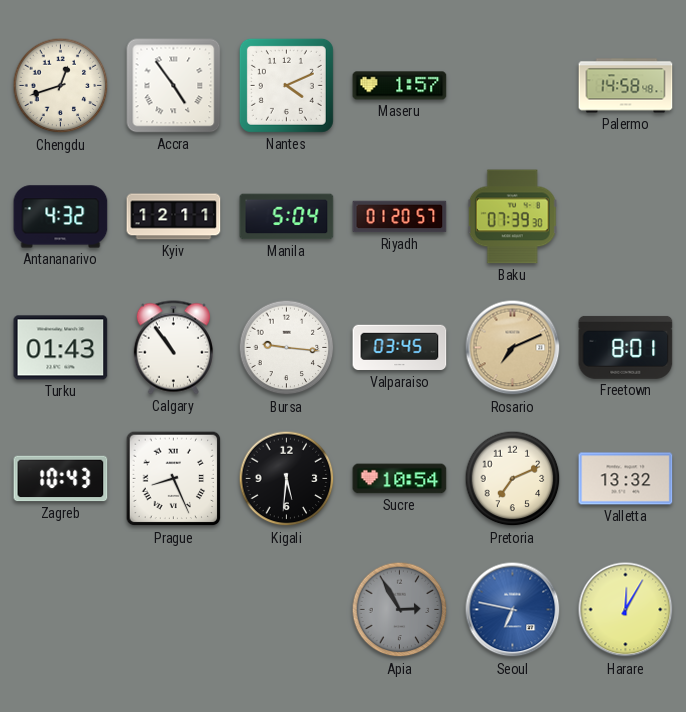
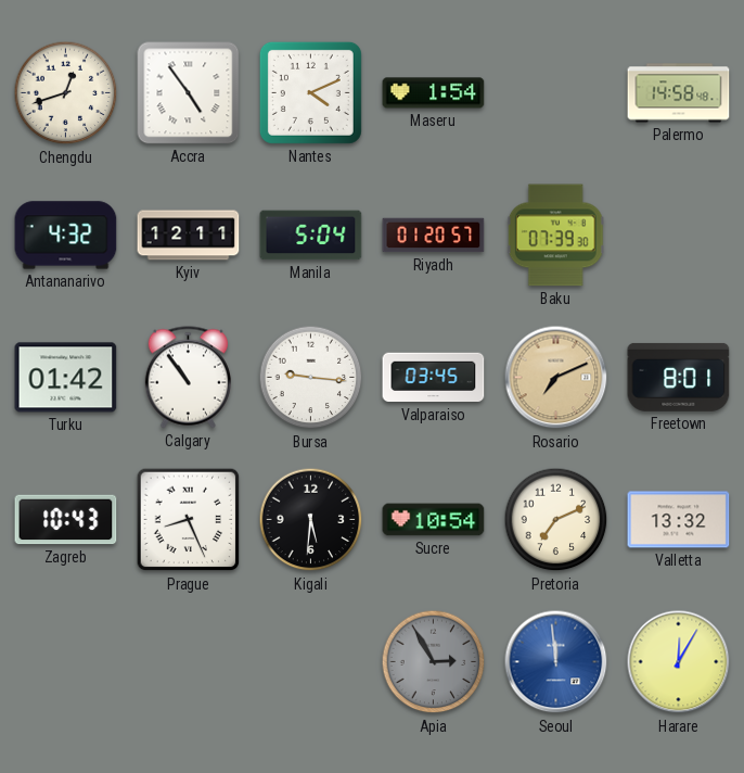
Maseru: 1:57 -> 1:54
Turku: 01:43 -> 01:42
Seoul: 6:47 -> 11:59
